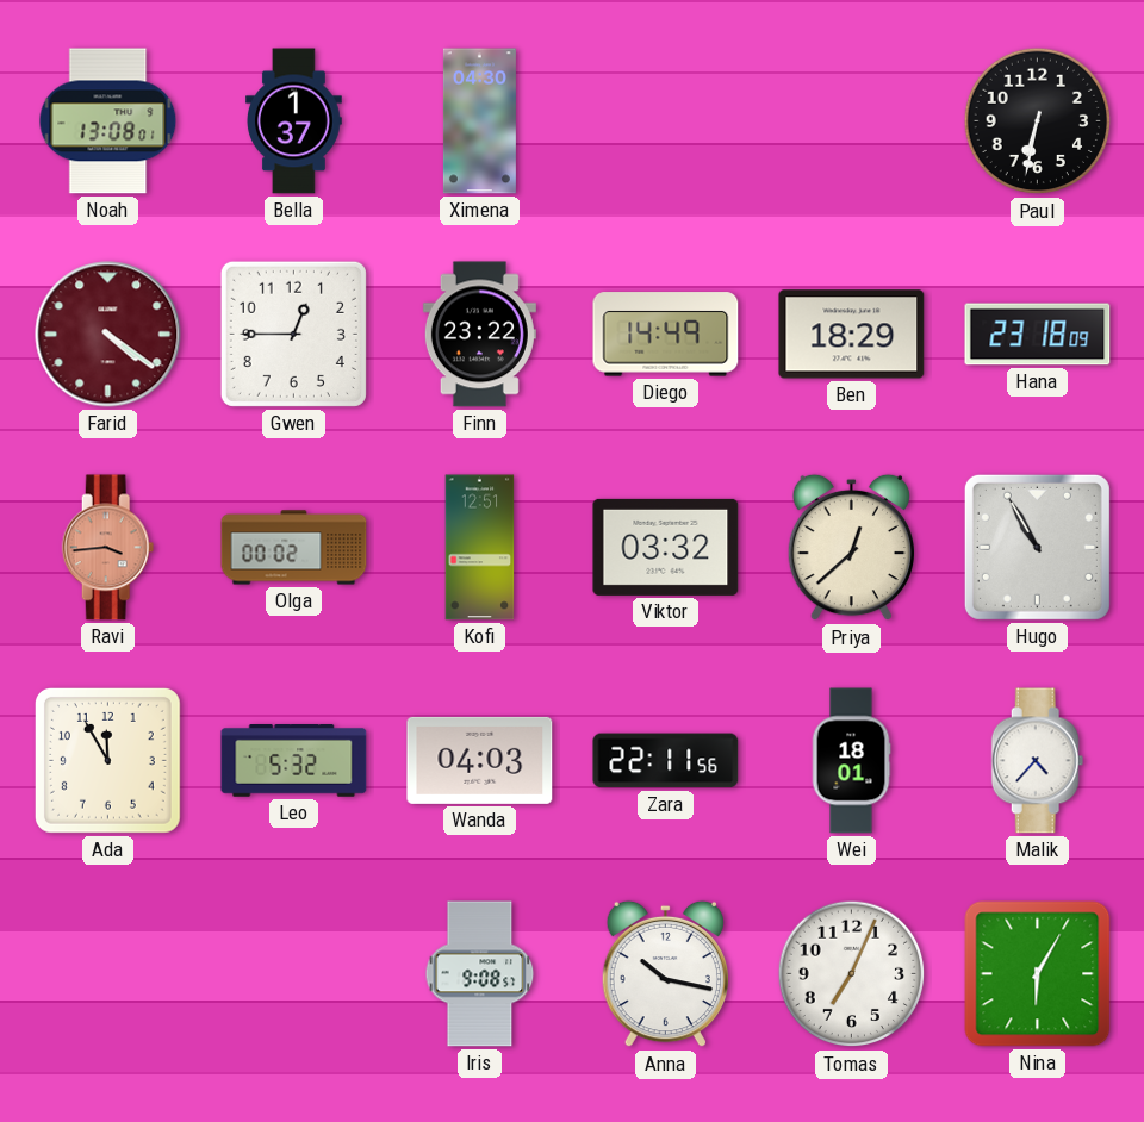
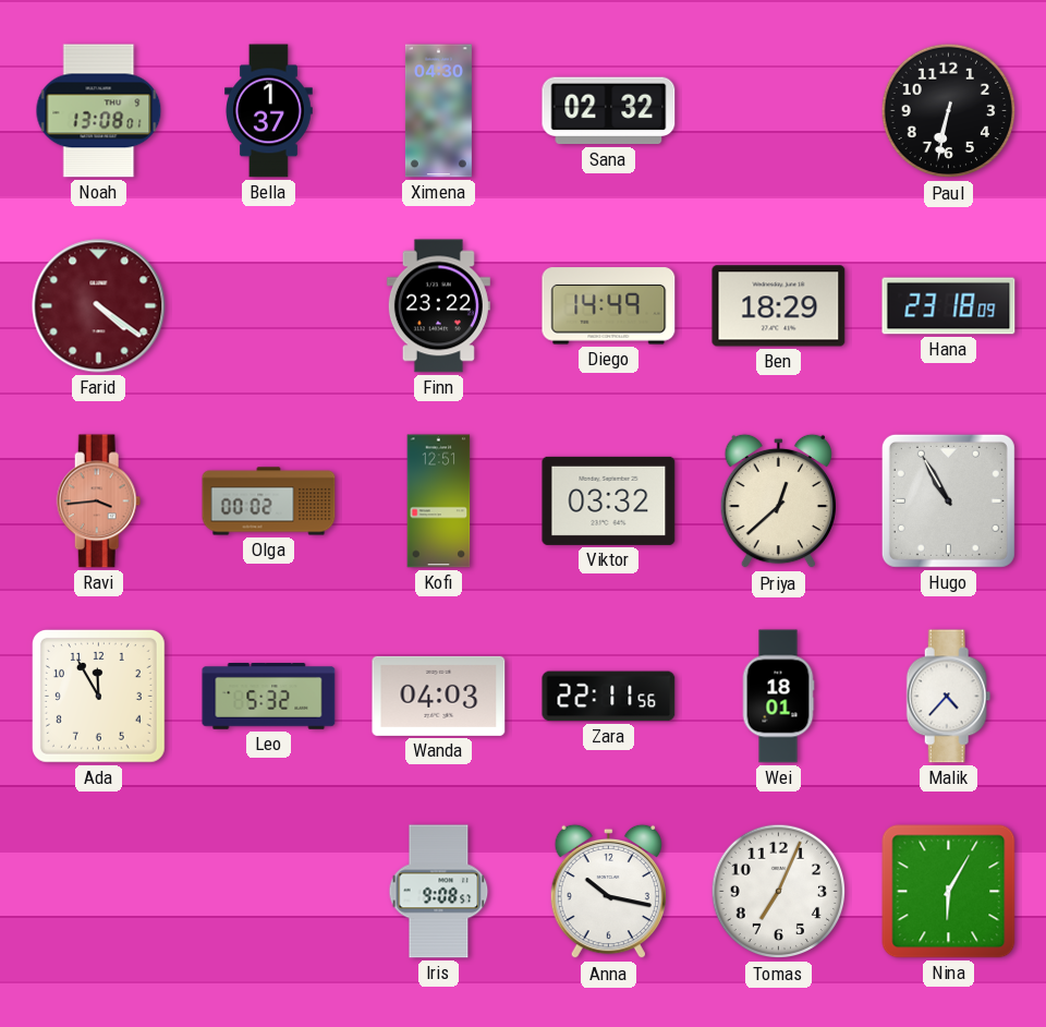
Sana: none -> 02:32
Gwen: 12:45 -> none
